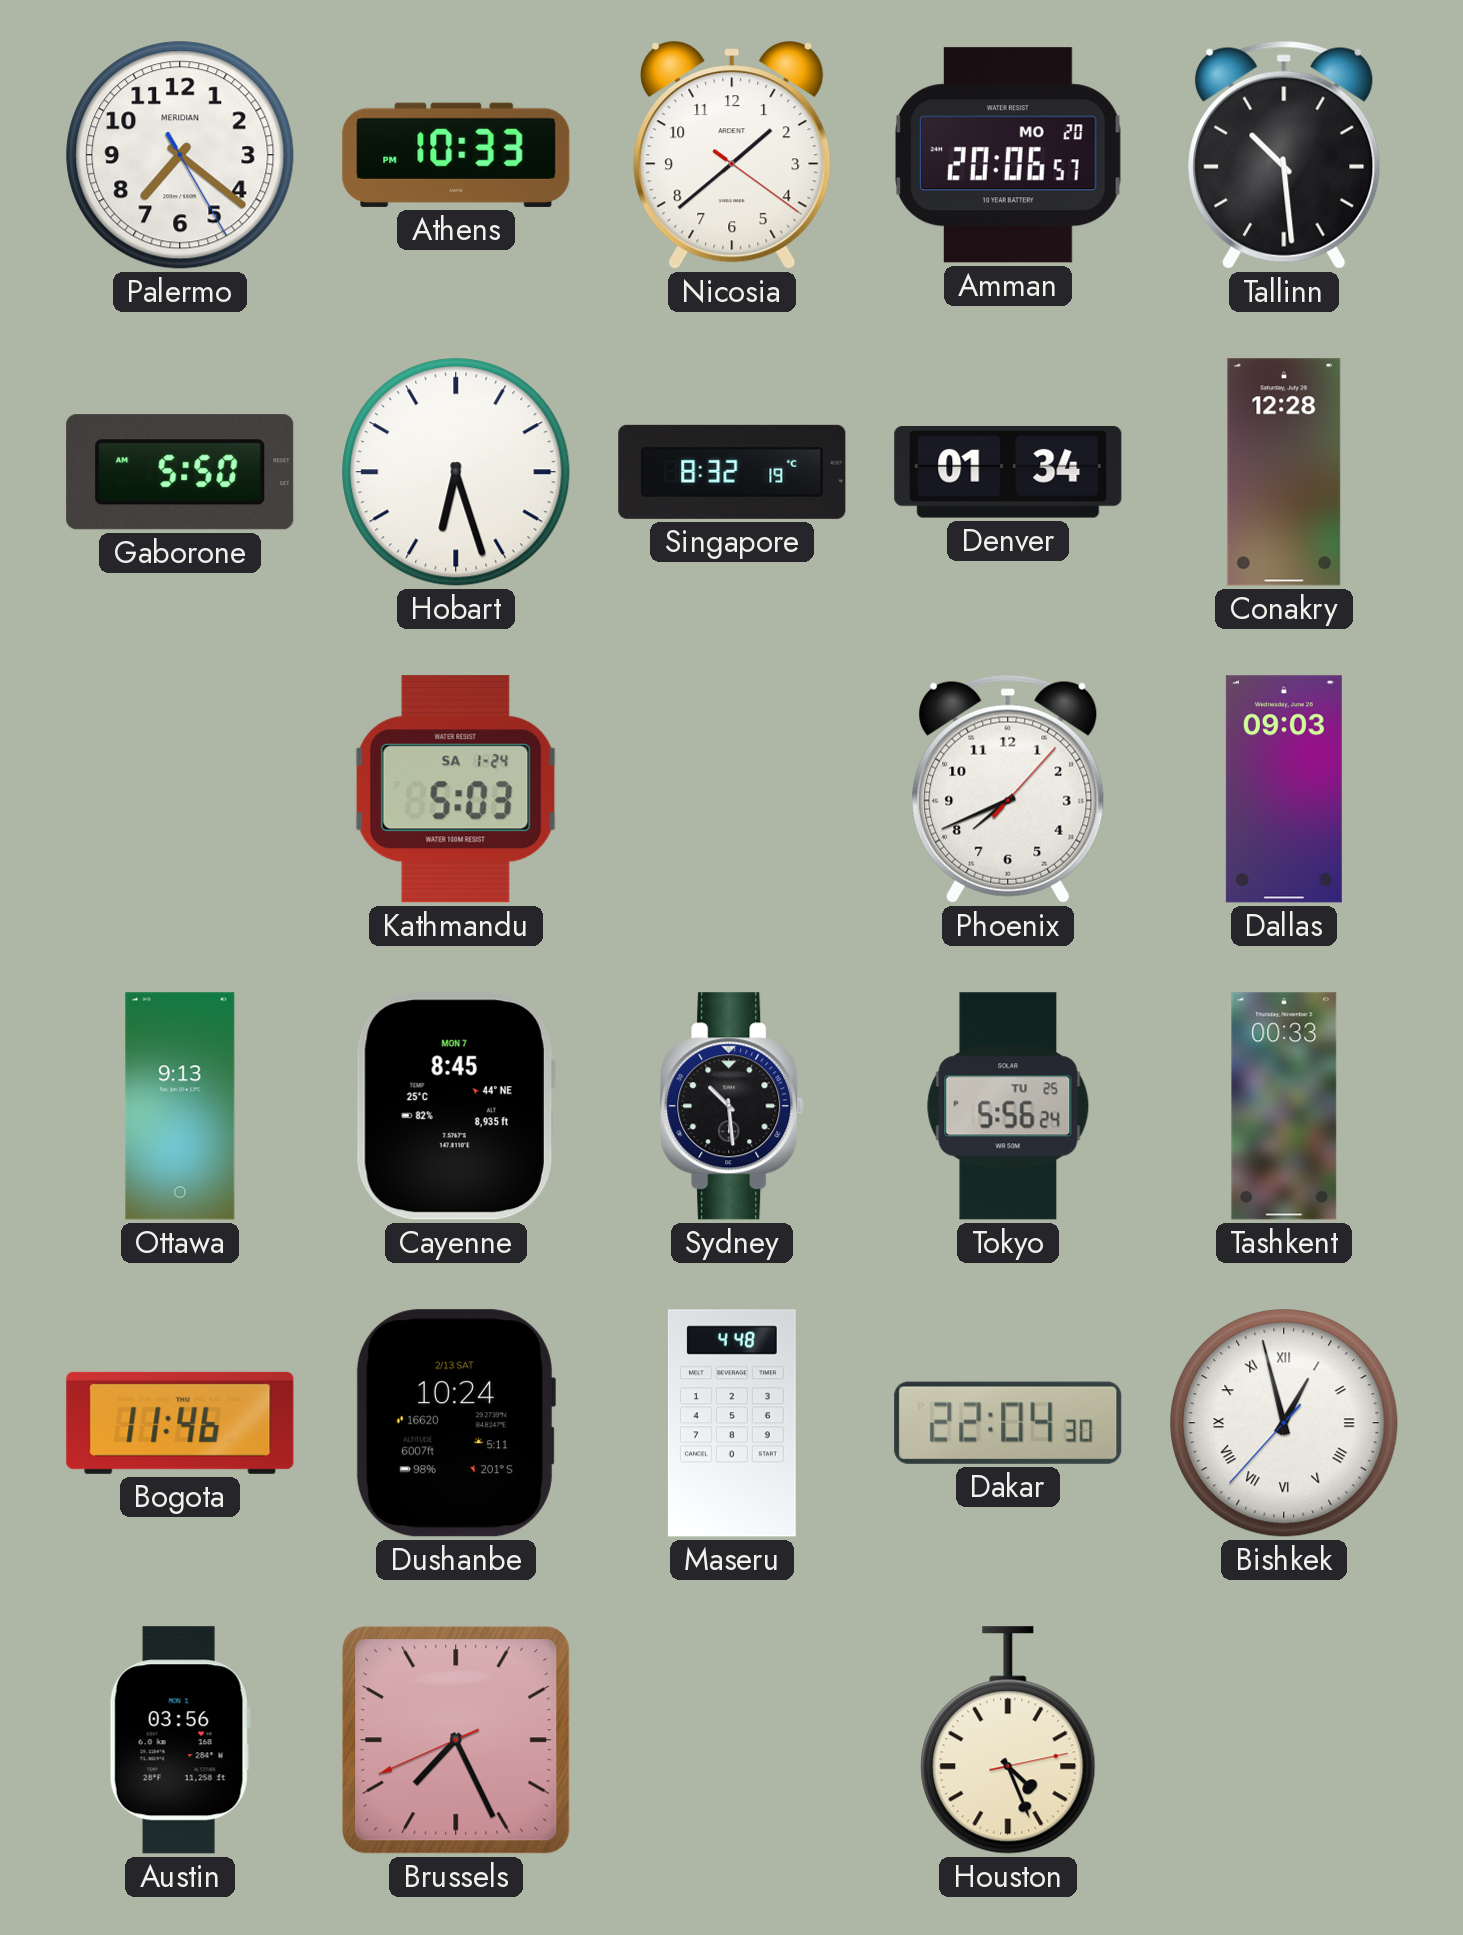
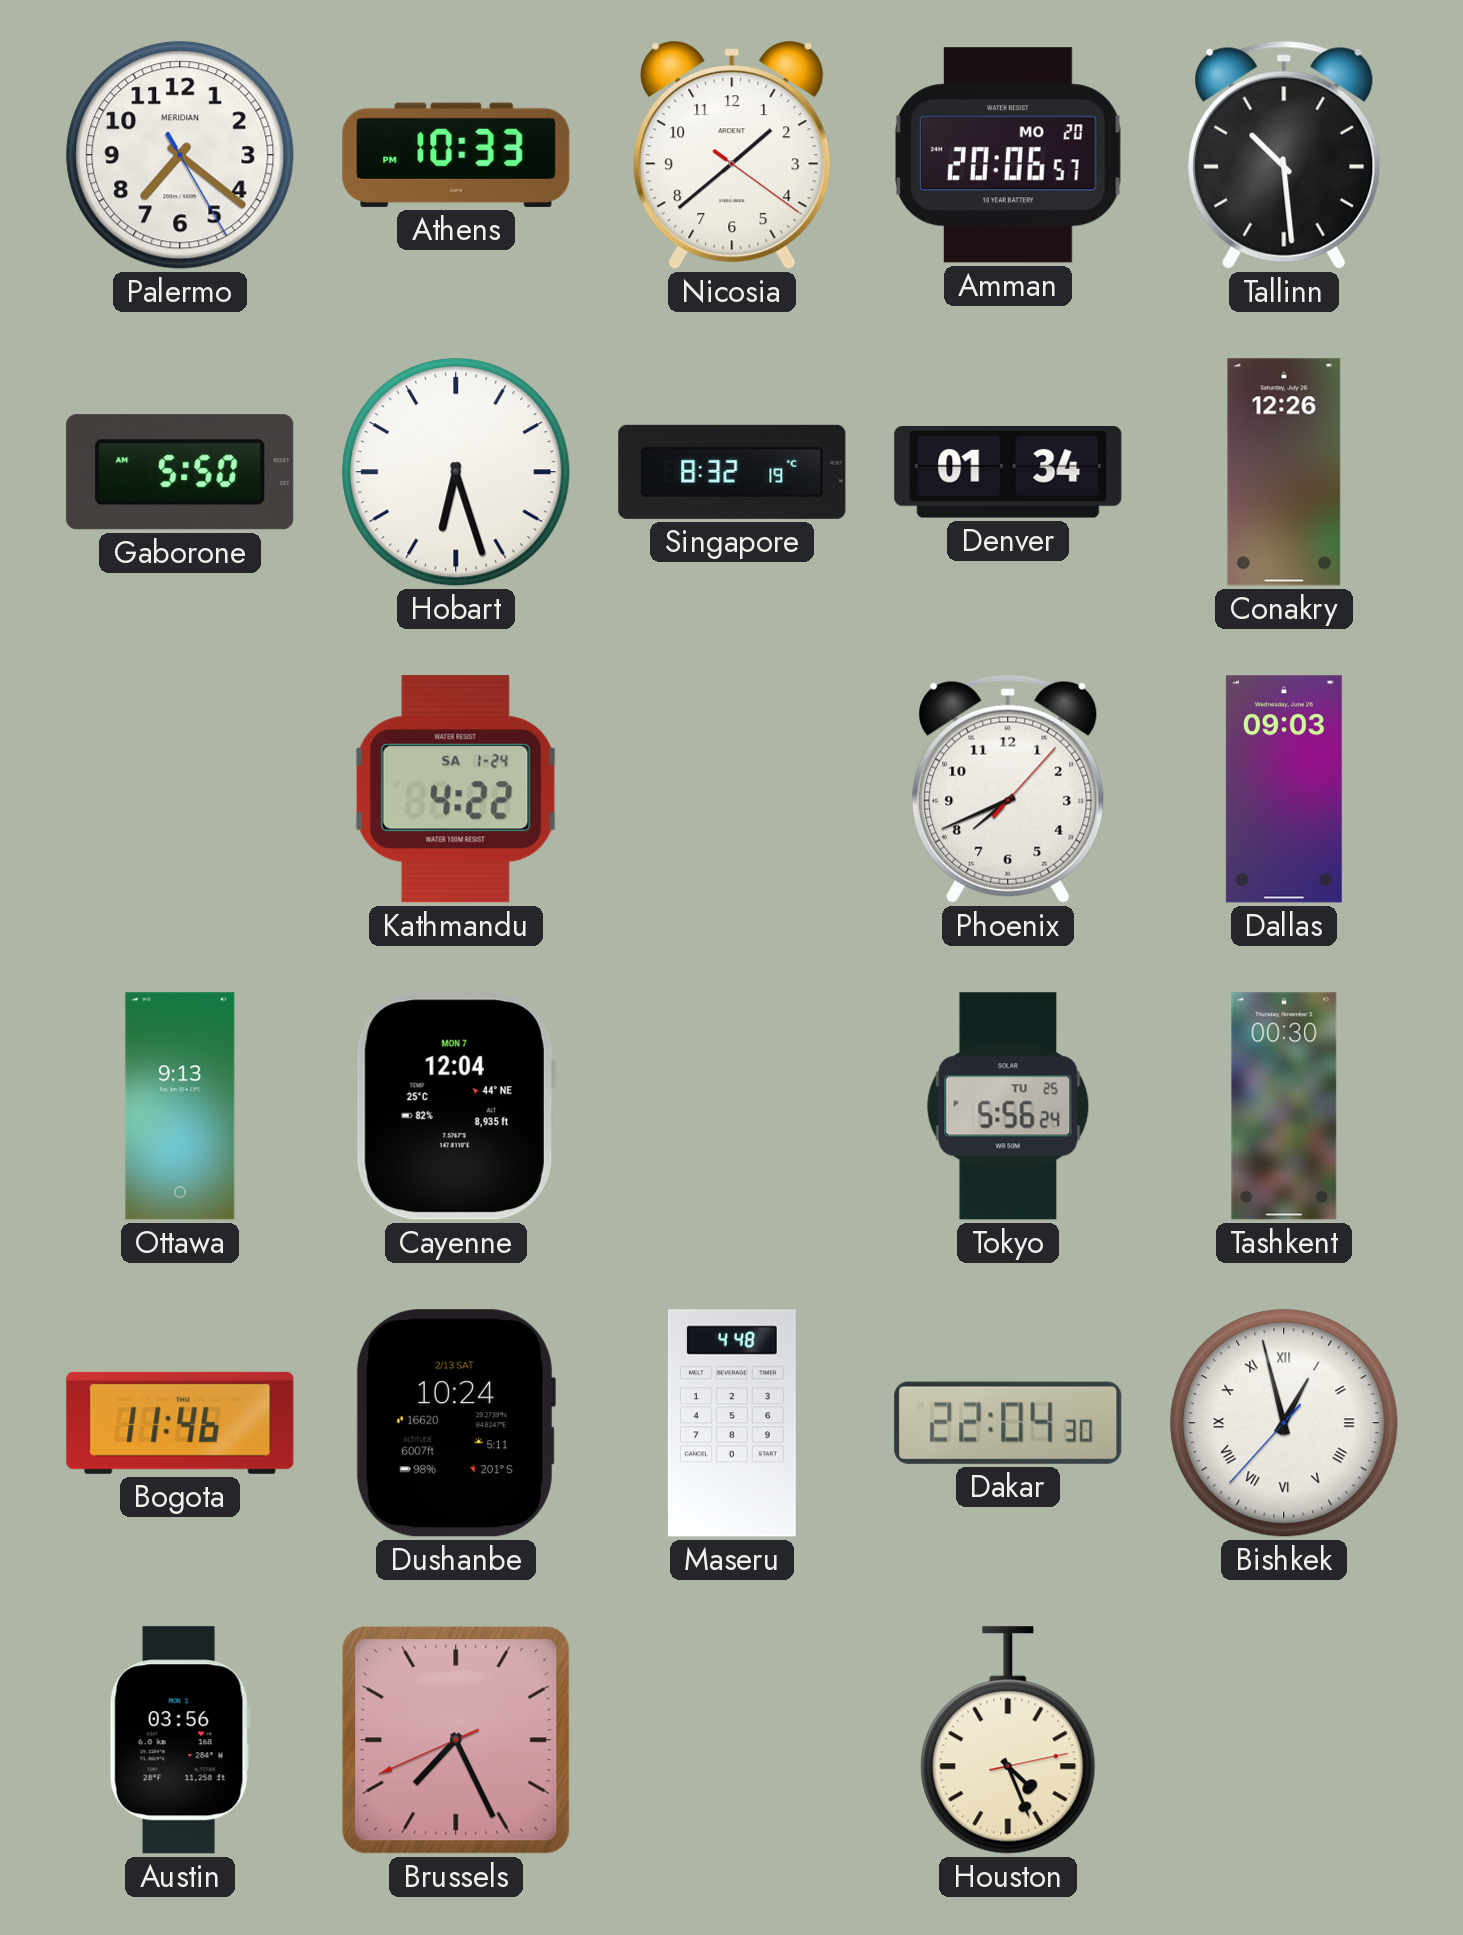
Conakry: 12:28 -> 12:26
Kathmandu: 5:03 -> 4:22
Cayenne: 8:45 -> 12:04
Sydney: 10:29 -> none
Tashkent: 00:33 -> 00:30
